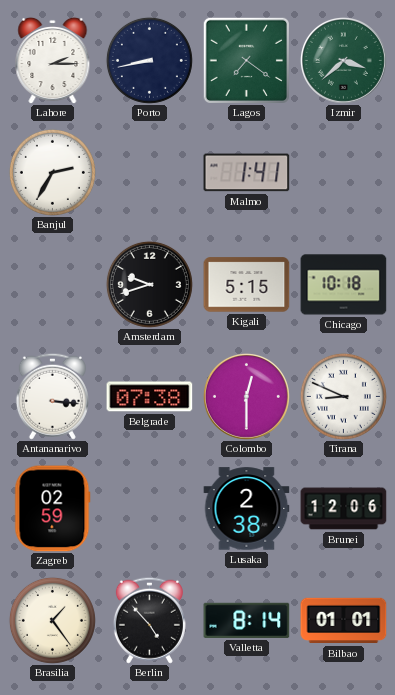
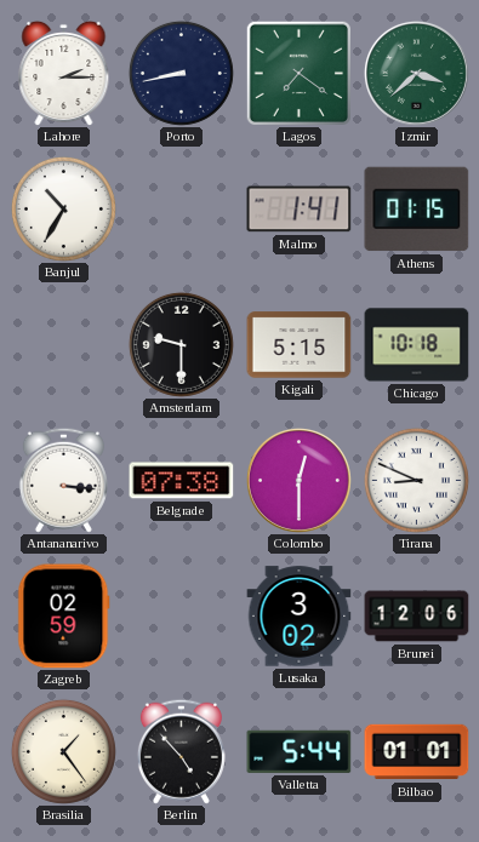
Banjul: 2:35 -> 10:35
Athens: none -> 01:15
Amsterdam: 9:42 -> 9:30
Lusaka: 2:38 -> 3:02
Valletta: 8:14 -> 5:44
